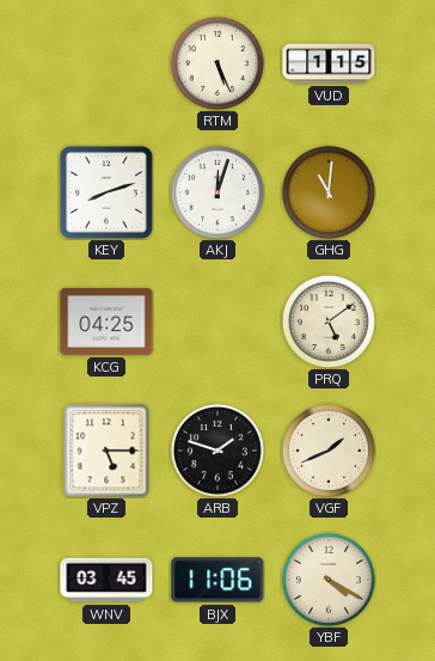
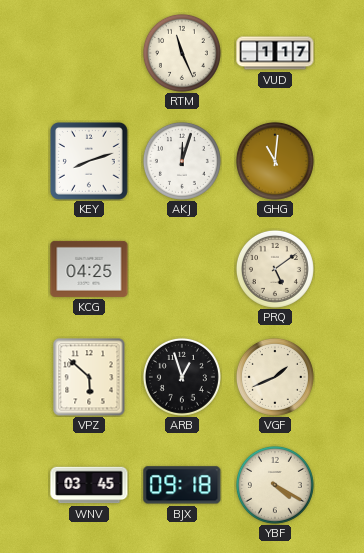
RTM: 5:26 -> 11:26
VUD: 1:15 -> 1:17
VPZ: 5:15 -> 5:52
ARB: 1:48 -> 12:57
BJX: 11:06 -> 09:18
